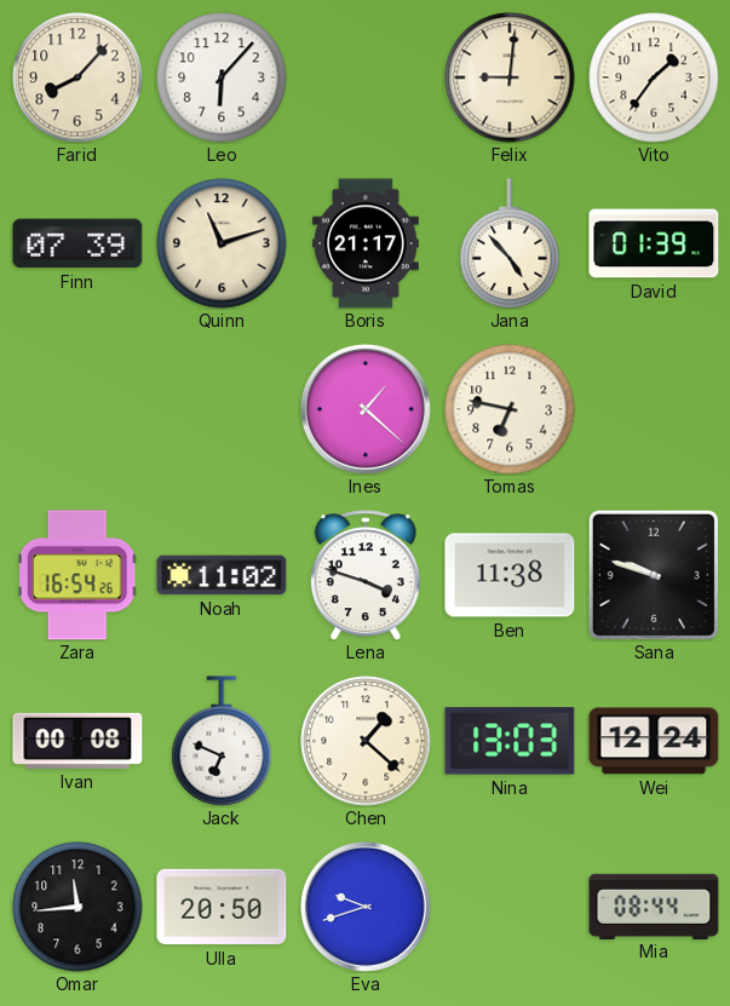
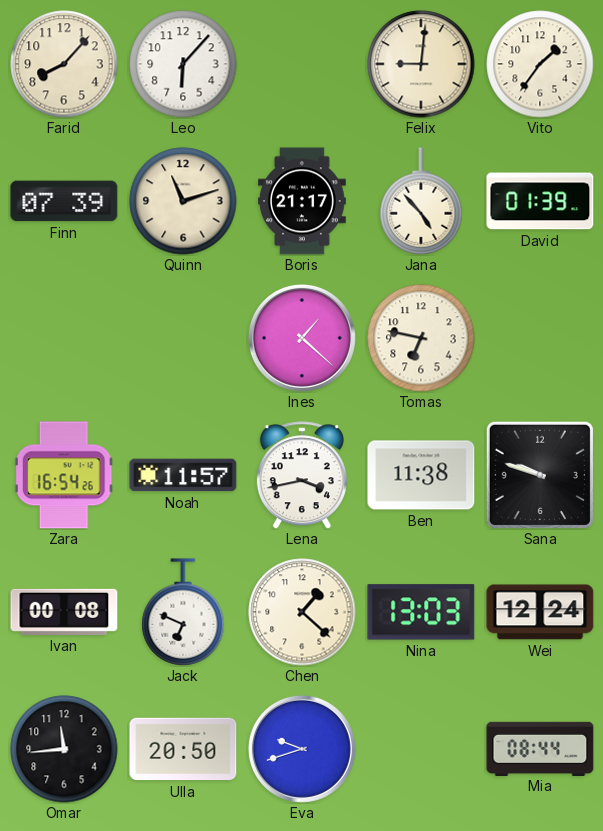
Noah: 11:02 -> 11:57
Lena: 3:48 -> 3:43
